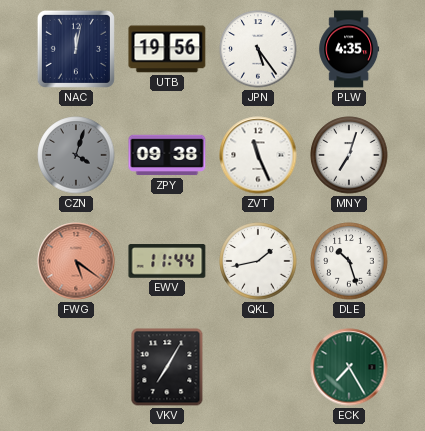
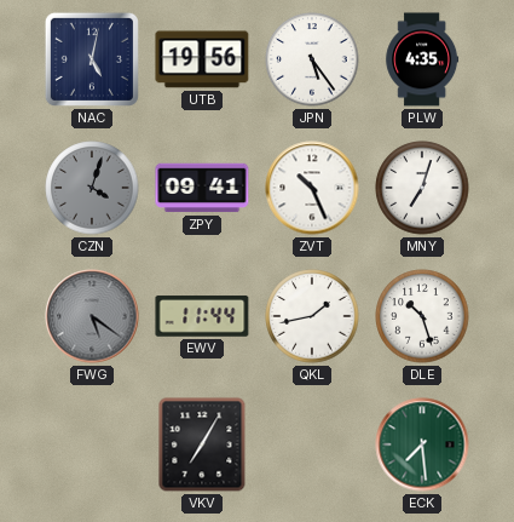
NAC: 12:02 -> 5:02
ZPY: 09:38 -> 09:41
ZVT: 11:26 -> 10:26
FWG dial: salmon -> grey
ECK: 7:25 -> 7:29
